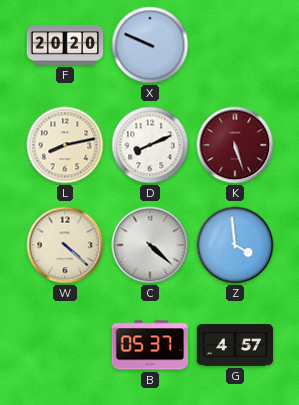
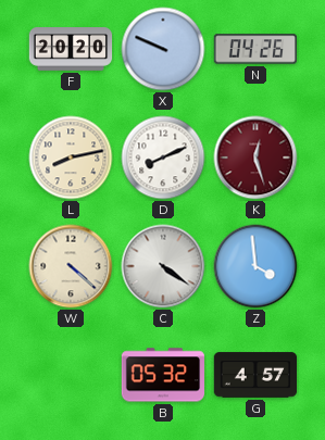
N: none -> 04:26
K: 5:27 -> 12:27
C: 4:22 -> 4:21
B: 05:37 -> 05:32
